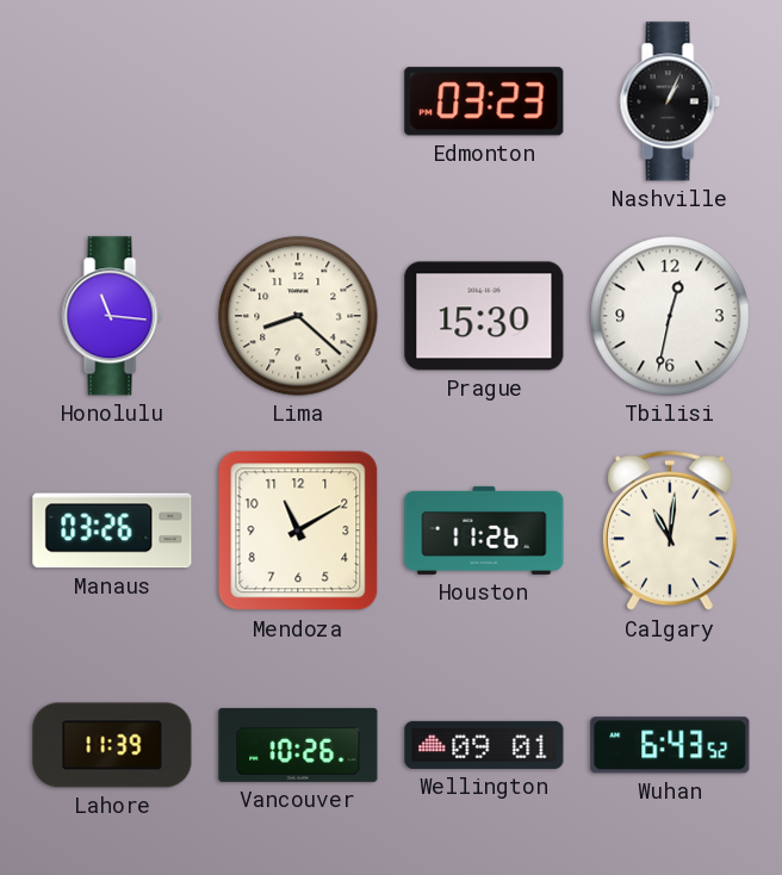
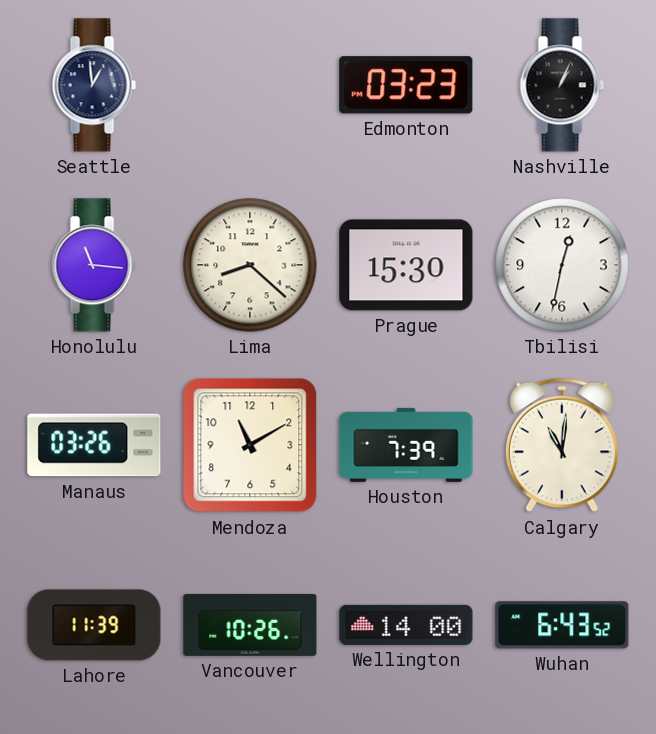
Seattle: none -> 12:59
Houston: 11:26 -> 7:39
Wellington: 09:01 -> 14:00
